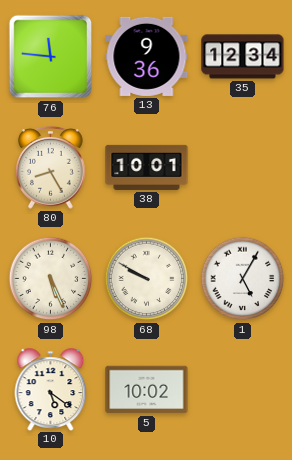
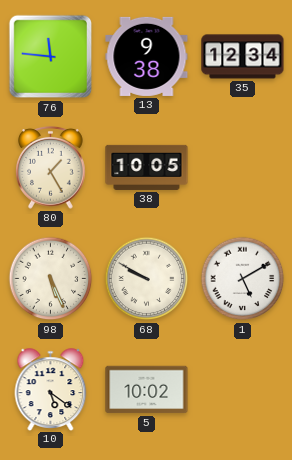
13: 9:36 -> 9:38
80: 8:25 -> 1:25
38: 10:01 -> 10:05
1: 5:05 -> 5:10
